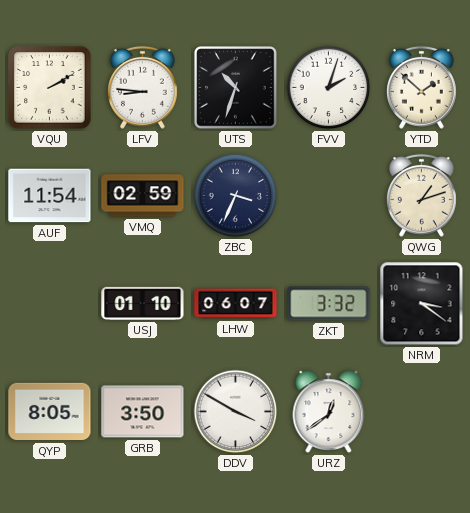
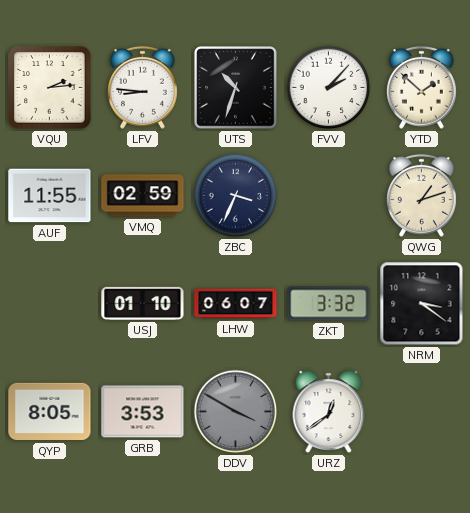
VQU: 2:10 -> 2:14
FVV: 2:03 -> 2:07
AUF: 11:54 -> 11:55
GRB: 3:50 -> 3:53
DDV dial: white -> grey
